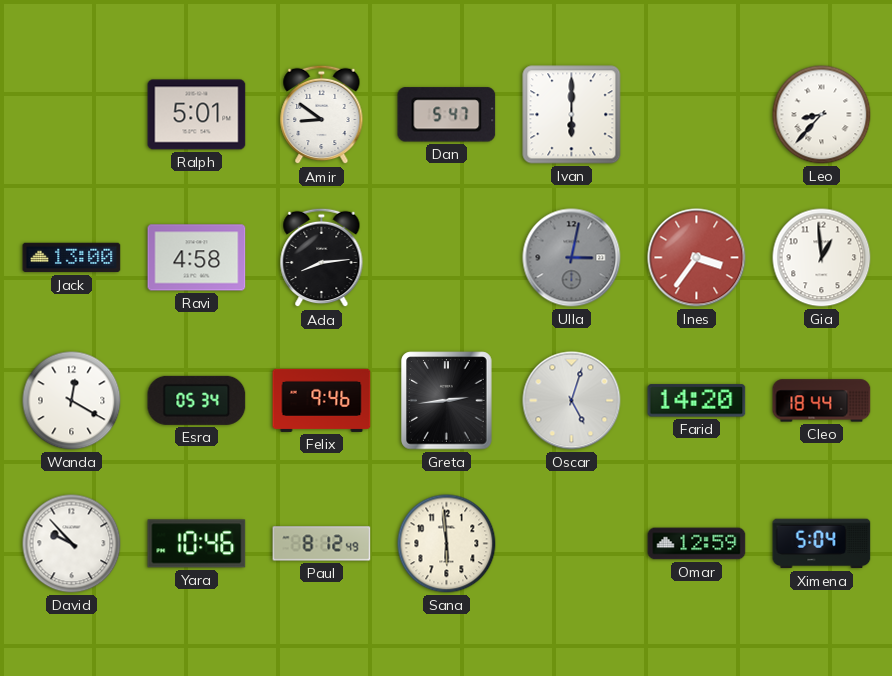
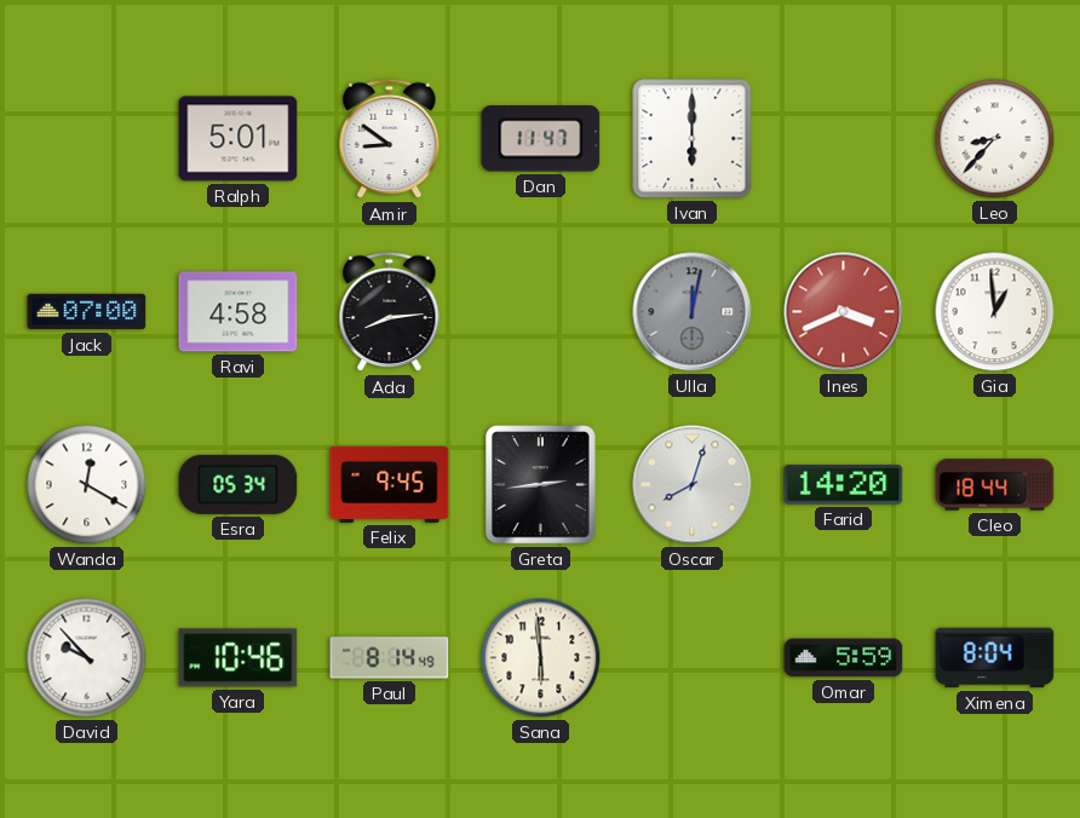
Dan: 5:47 -> 11:47
Jack: 13:00 -> 07:00
Ulla: 3:02 -> 12:02
Ines: 3:36 -> 3:41
Felix: 9:46 -> 9:45
Oscar: 5:03 -> 8:03
Paul: 8:12 -> 8:14
Omar: 12:59 -> 5:59
Ximena: 5:04 -> 8:04
